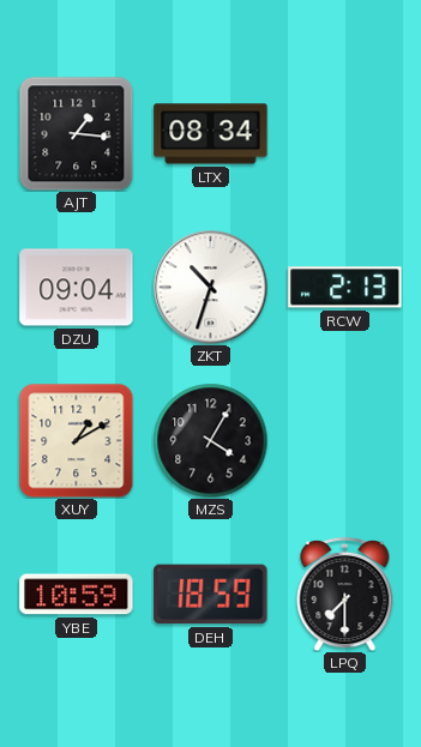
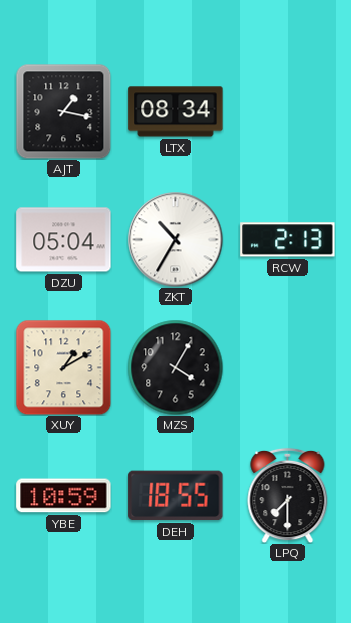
AJT: 1:16 -> 1:17
DZU: 09:04 -> 05:04
ZKT: 10:33 -> 10:35
DEH: 18:59 -> 18:55
